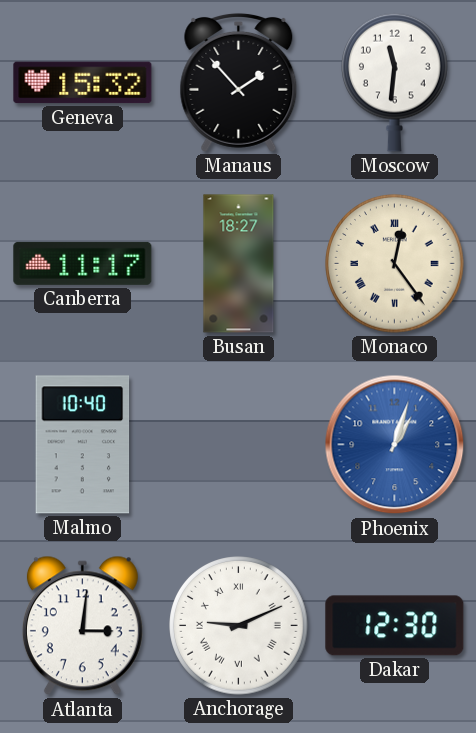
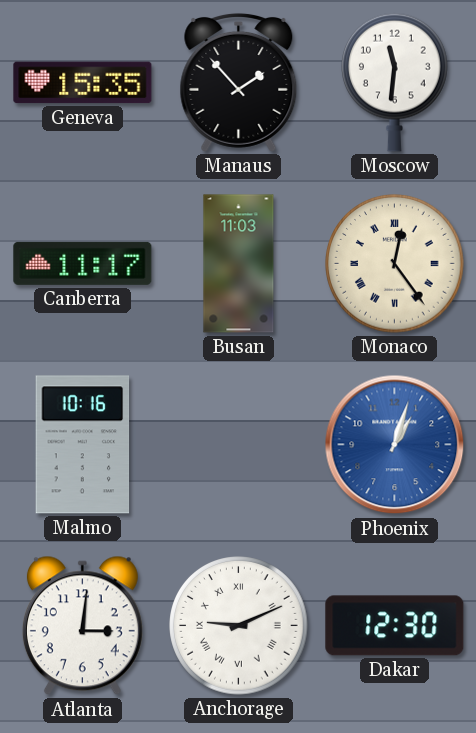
Geneva: 15:32 -> 15:35
Busan: 18:27 -> 11:03
Malmo: 10:40 -> 10:16
